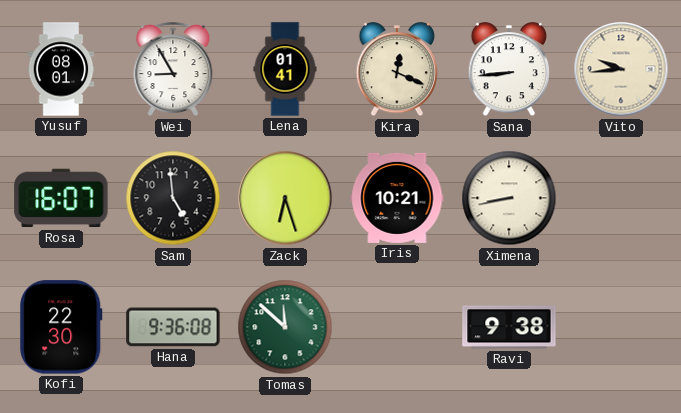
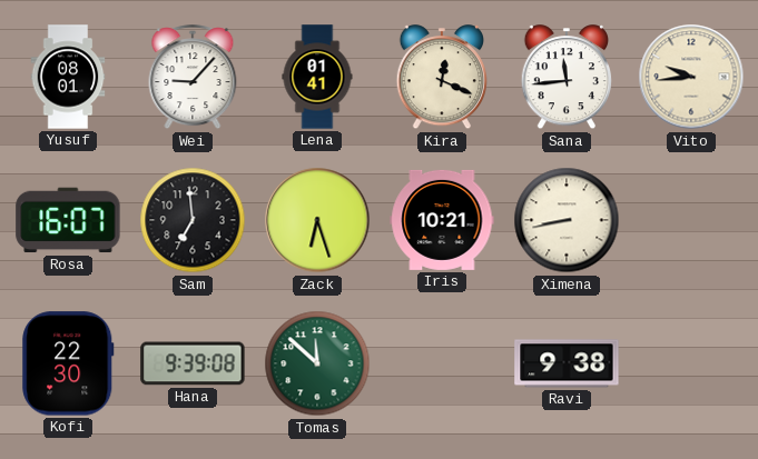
Wei: 8:55 -> 9:07
Sana: 8:44 -> 11:44
Sam: 4:59 -> 6:59
Hana: 9:36 -> 9:39
